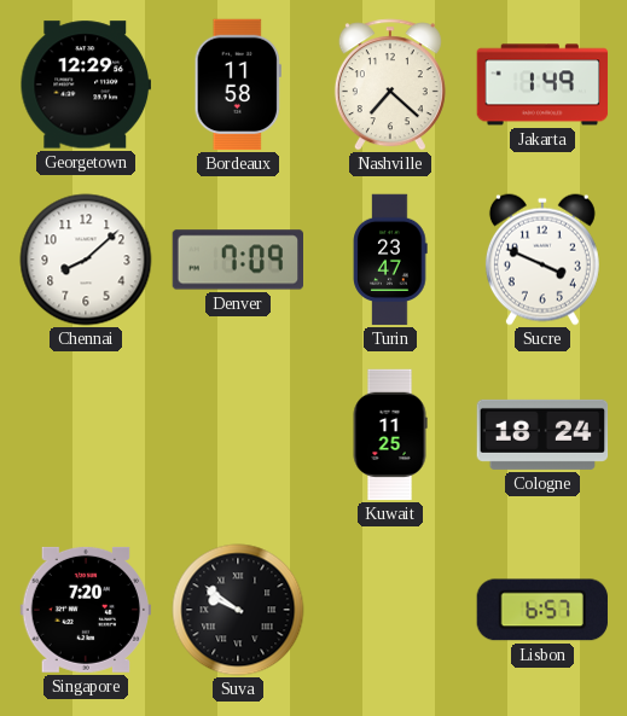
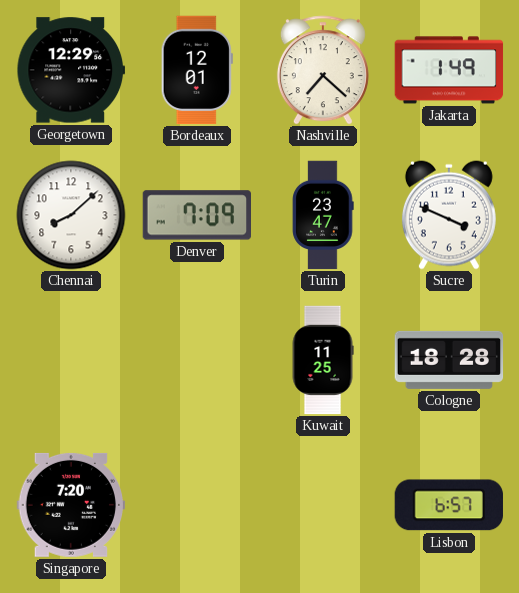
Bordeaux: 11:58 -> 12:01
Cologne: 18:24 -> 18:28
Suva: 9:51 -> none
